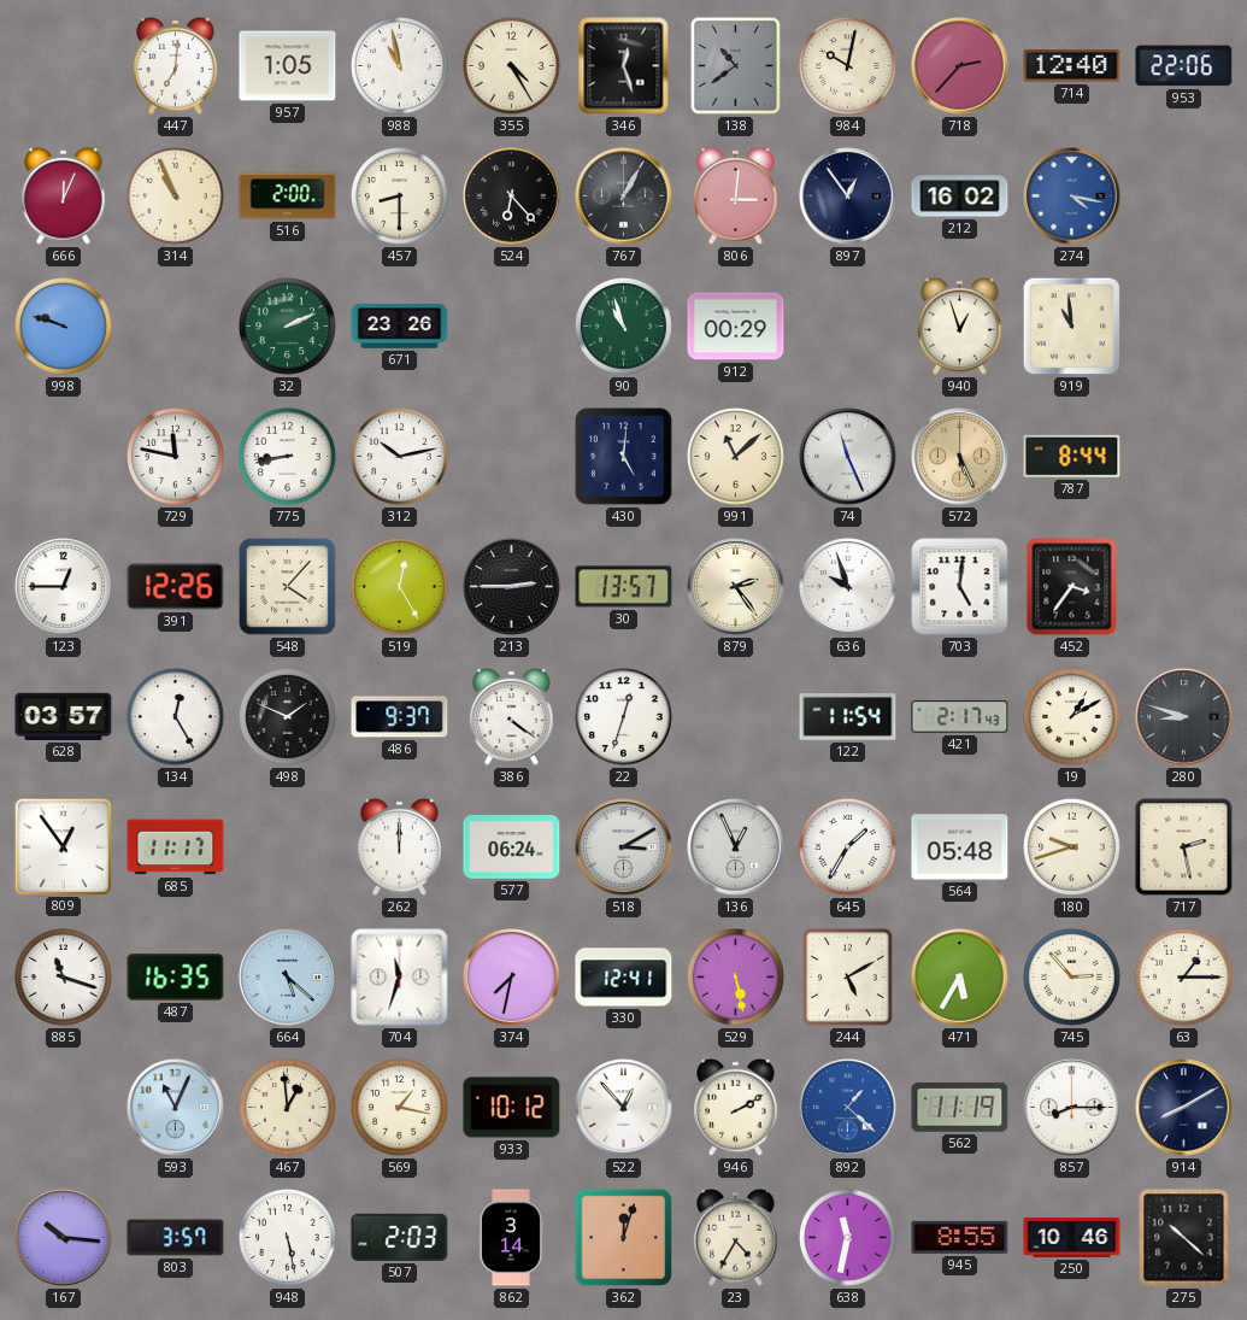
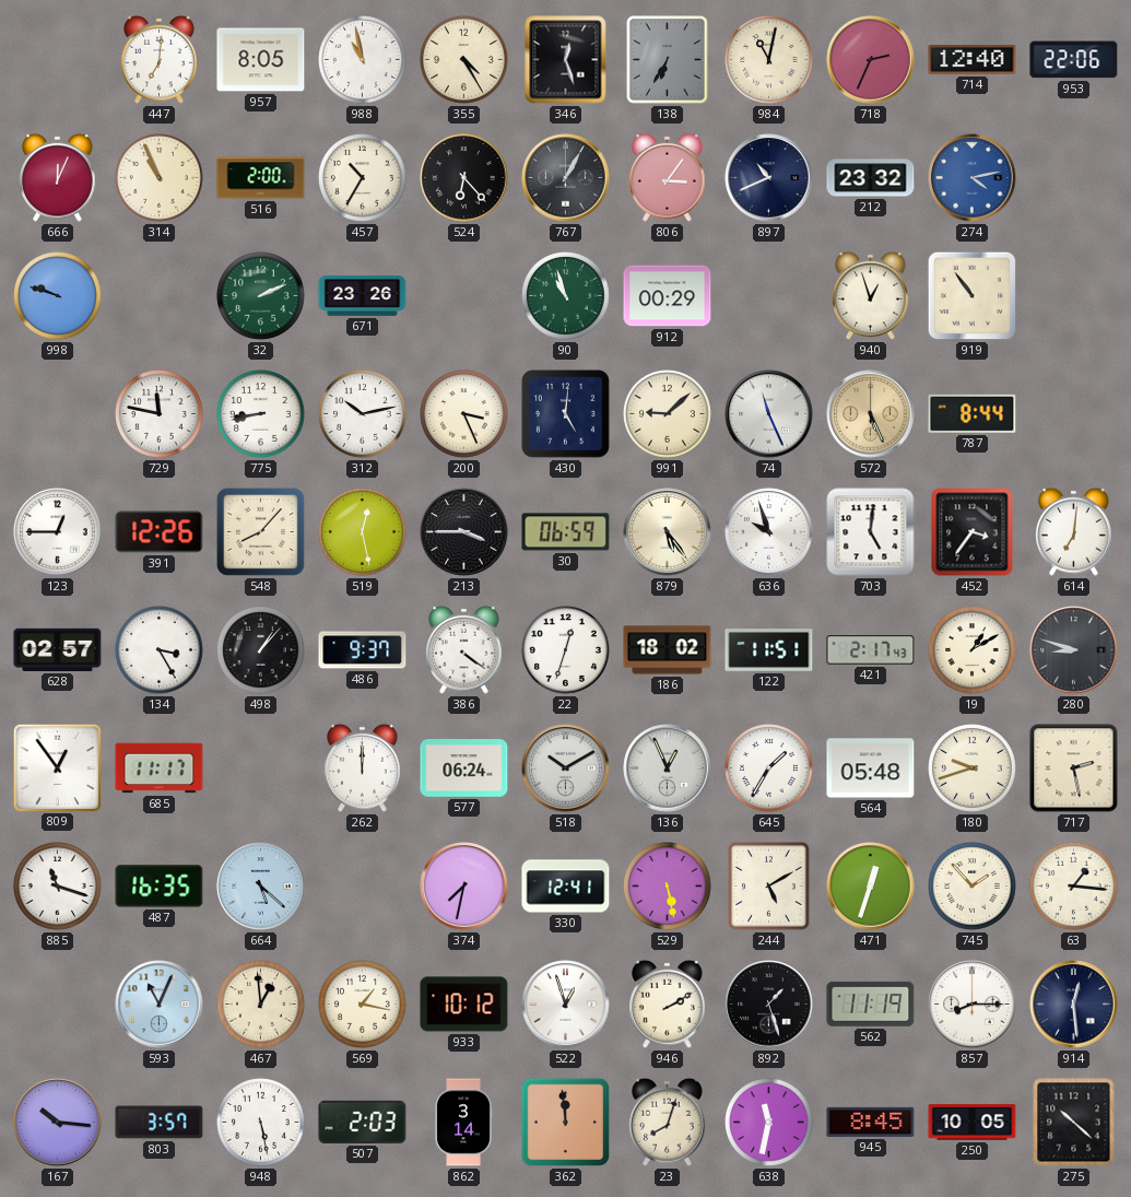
957: 1:05 -> 8:05
138: 10:39 -> 6:35
984: 10:02 -> 11:02
718: 2:37 -> 2:34
457: 8:30 -> 10:35
806: 3:01 -> 3:06
897: 12:54 -> 10:41
212: 16:02 -> 23:32
274: 4:17 -> 4:13
919: 10:59 -> 10:54
200: none -> 3:26
991: 11:08 -> 9:08
548: 4:07 -> 8:07
519: 12:25 -> 12:28
213: 2:45 -> 3:45
30: 13:57 -> 06:59
879: 2:24 -> 5:24
614: none -> 7:01
628: 03:57 -> 02:57
134: 12:25 -> 3:25
498: 1:49 -> 1:07
186: none -> 18:02
122: 11:54 -> 11:51
518: 3:10 -> 10:10
704: 11:33 -> none
471: 5:35 -> 12:33
745: 2:53 -> 1:53
63: 1:15 -> 1:16
522: 12:53 -> 12:57
892: 1:22 -> 1:27
892 dial: blue -> black
914: 8:10 -> 12:29
362: 12:03 -> 11:59
23: 4:35 -> 8:03
945: 8:55 -> 8:45
250: 10:46 -> 10:05
